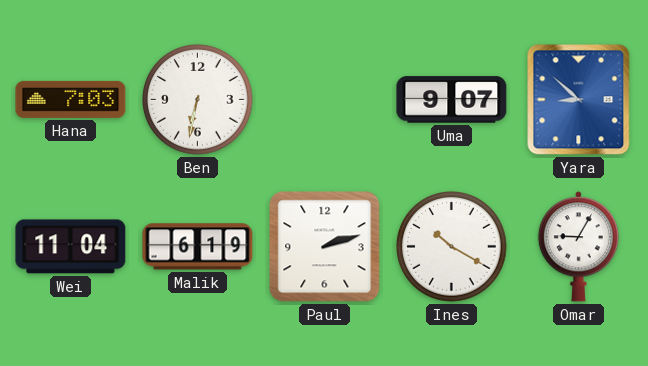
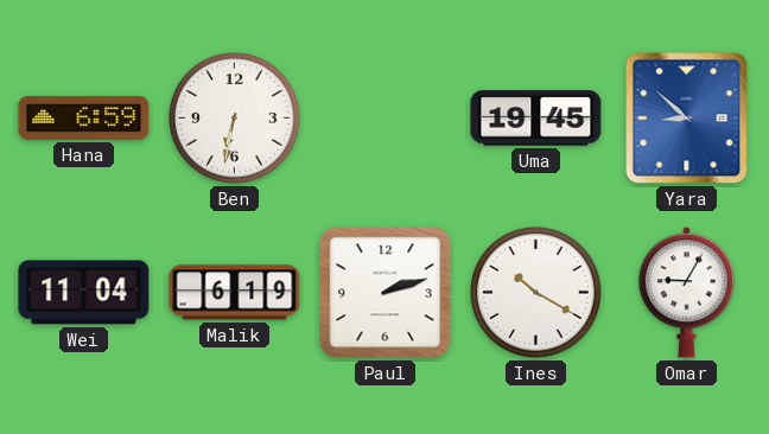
Hana: 7:03 -> 6:59
Uma: 9:07 -> 19:45
